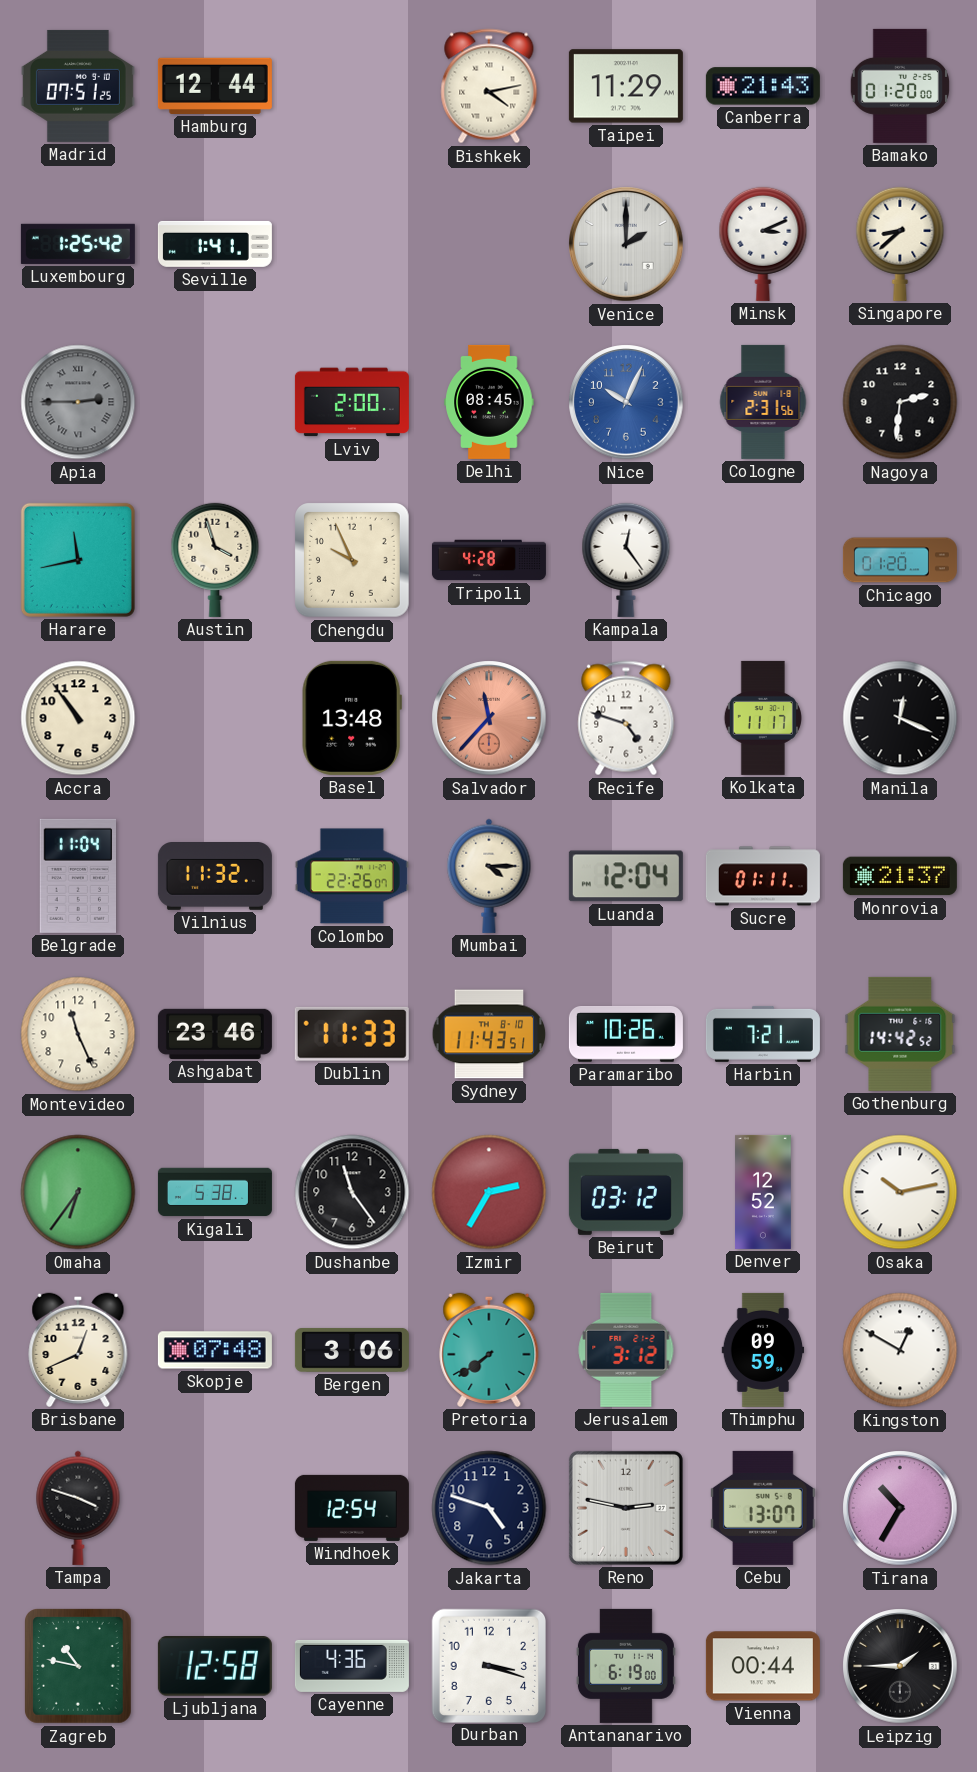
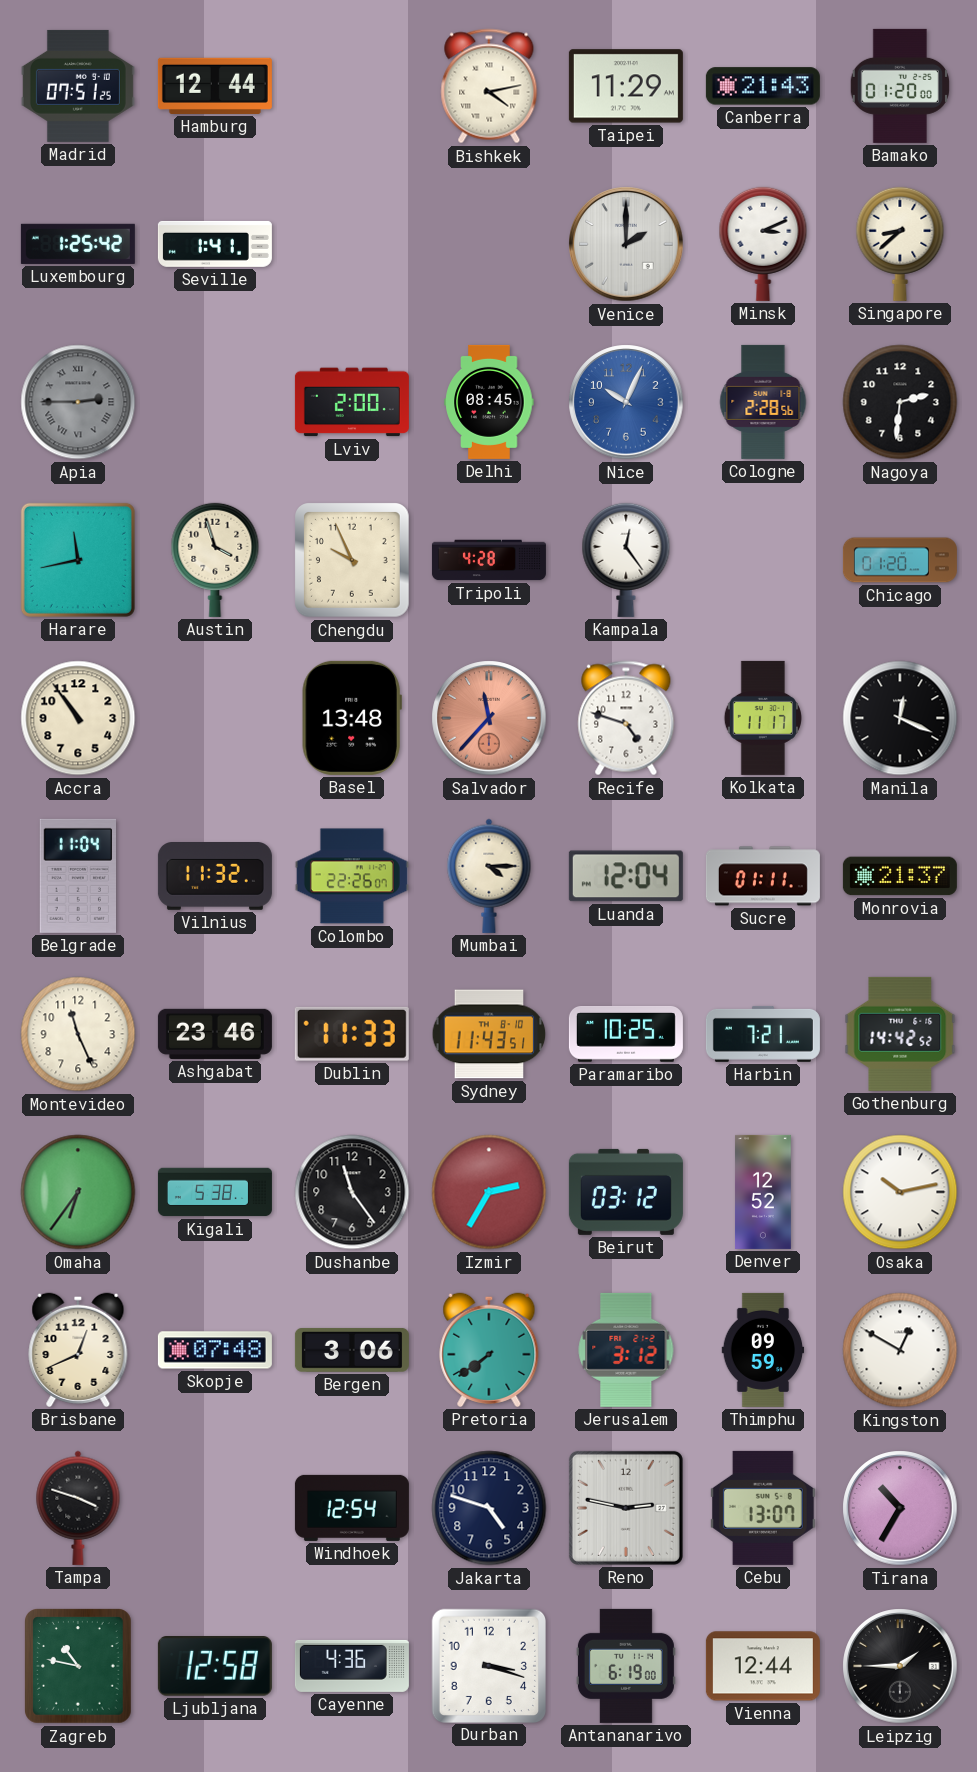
Cologne: 2:31 -> 2:28
Paramaribo: 10:26 -> 10:25
Vienna: 00:44 -> 12:44
